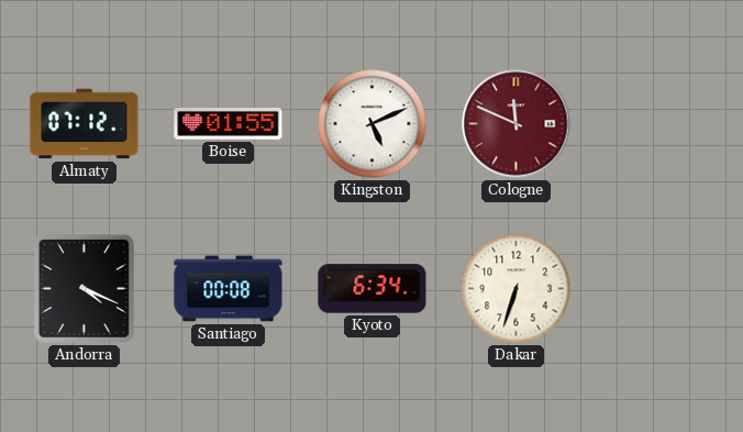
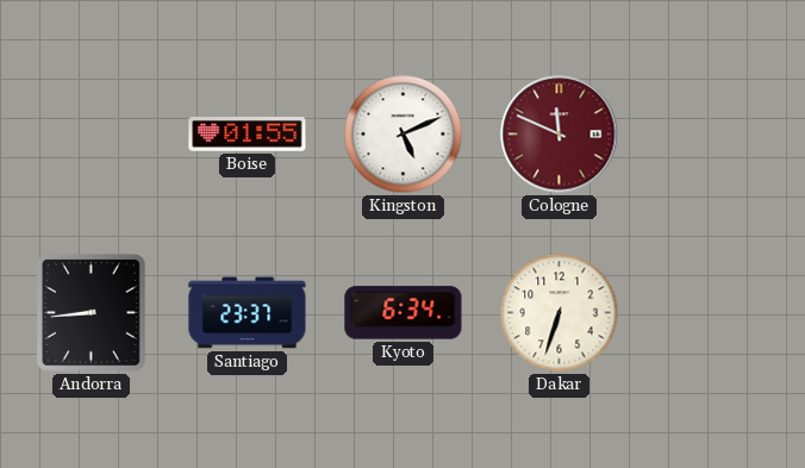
Almaty: 07:12 -> none
Andorra: 4:19 -> 8:44
Santiago: 00:08 -> 23:37
